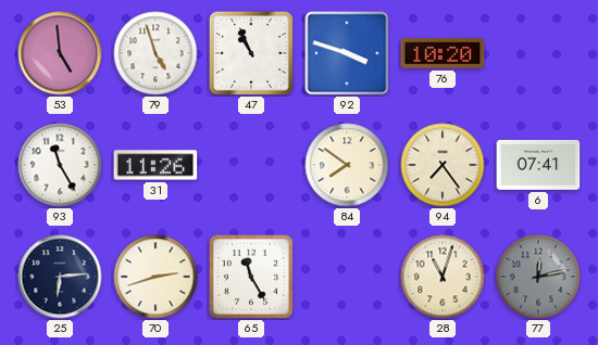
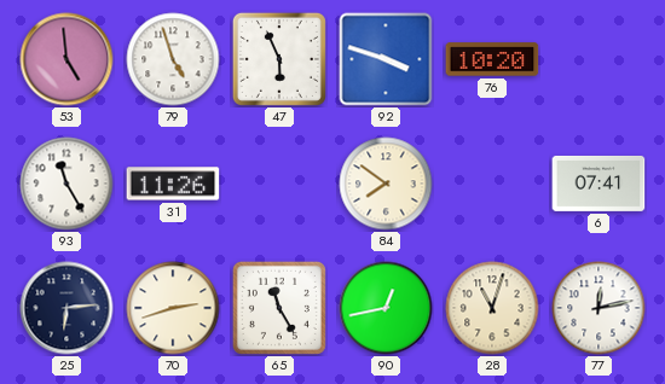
47: 10:56 -> 5:56
94: 7:24 -> none
90: none -> 12:43
77 dial: grey -> white
